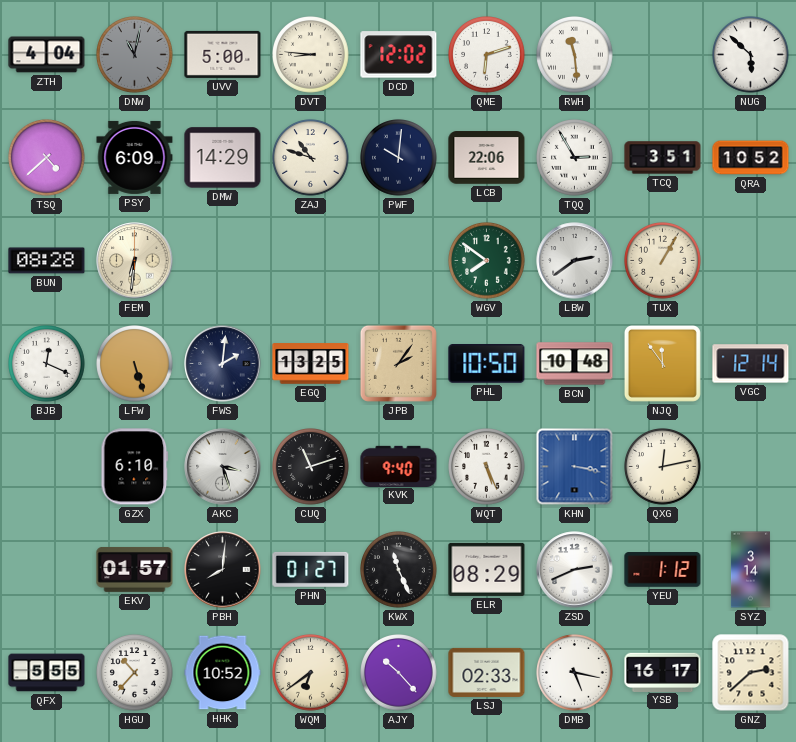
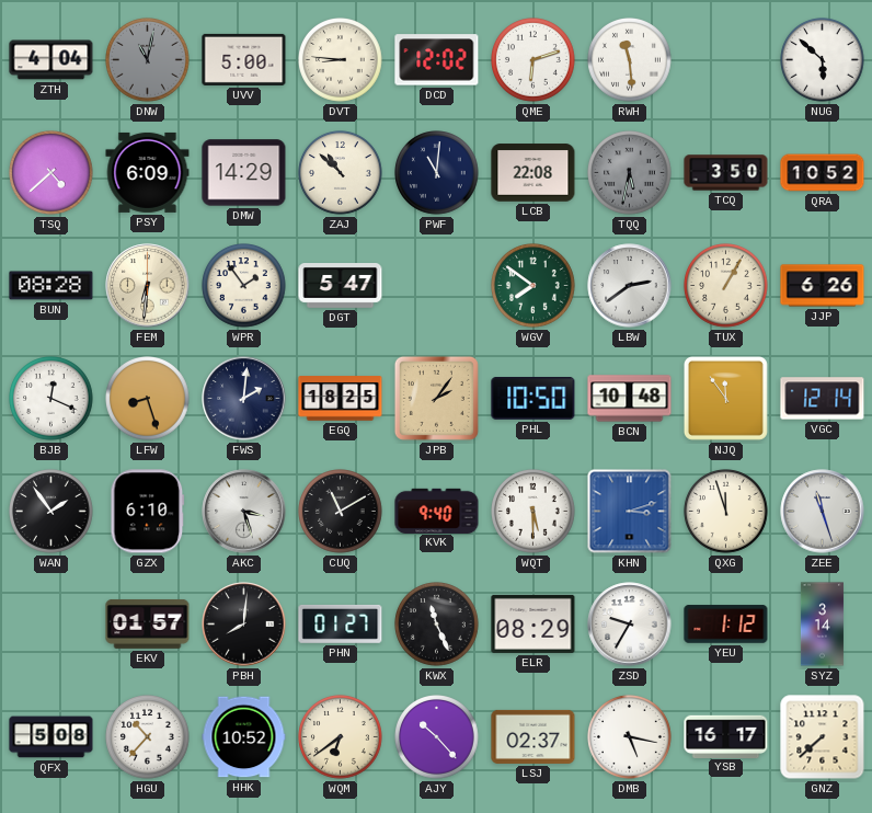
ZAJ: 10:48 -> 10:52
PWF: 10:01 -> 11:01
LCB: 22:06 -> 22:08
TQQ: 2:55 -> 5:32
TQQ dial: white -> grey
TCQ: 3:51 -> 3:50
WPR: none -> 1:54
DGT: none -> 5:47
JJP: none -> 6:26
LFW: 5:27 -> 8:27
EGQ: 13:25 -> 18:25
WAN: none -> 1:54
CUQ: 11:12 -> 11:10
WQT: 5:26 -> 5:30
KHN: 3:17 -> 3:12
QXG: 12:13 -> 11:57
ZEE: none -> 11:27
ZSD: 2:41 -> 9:35
QFX: 5:55 -> 5:08
LSJ: 02:33 -> 02:37
GNZ: 2:38 -> 7:38
